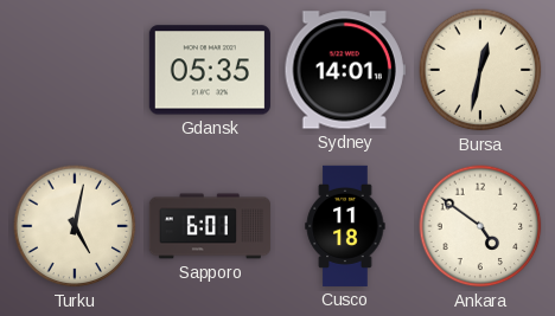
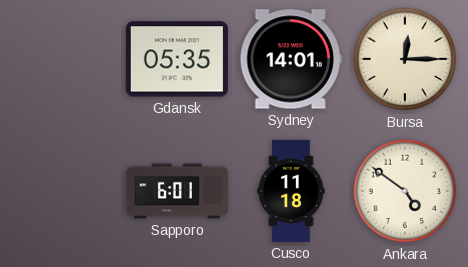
Bursa: 12:32 -> 12:15
Turku: 5:02 -> none
